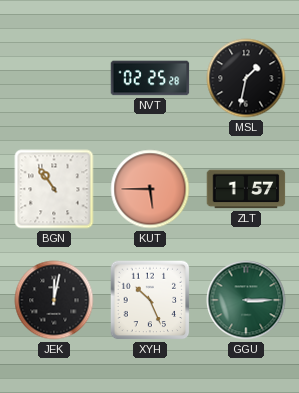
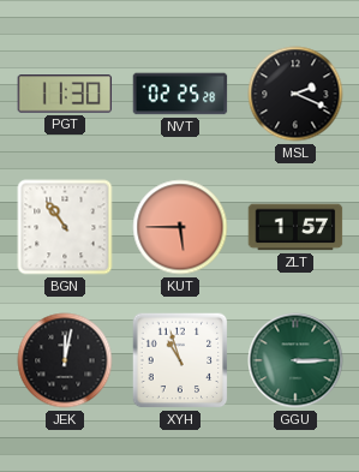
PGT: none -> 11:30
MSL: 1:32 -> 2:19
XYH: 10:26 -> 10:57
